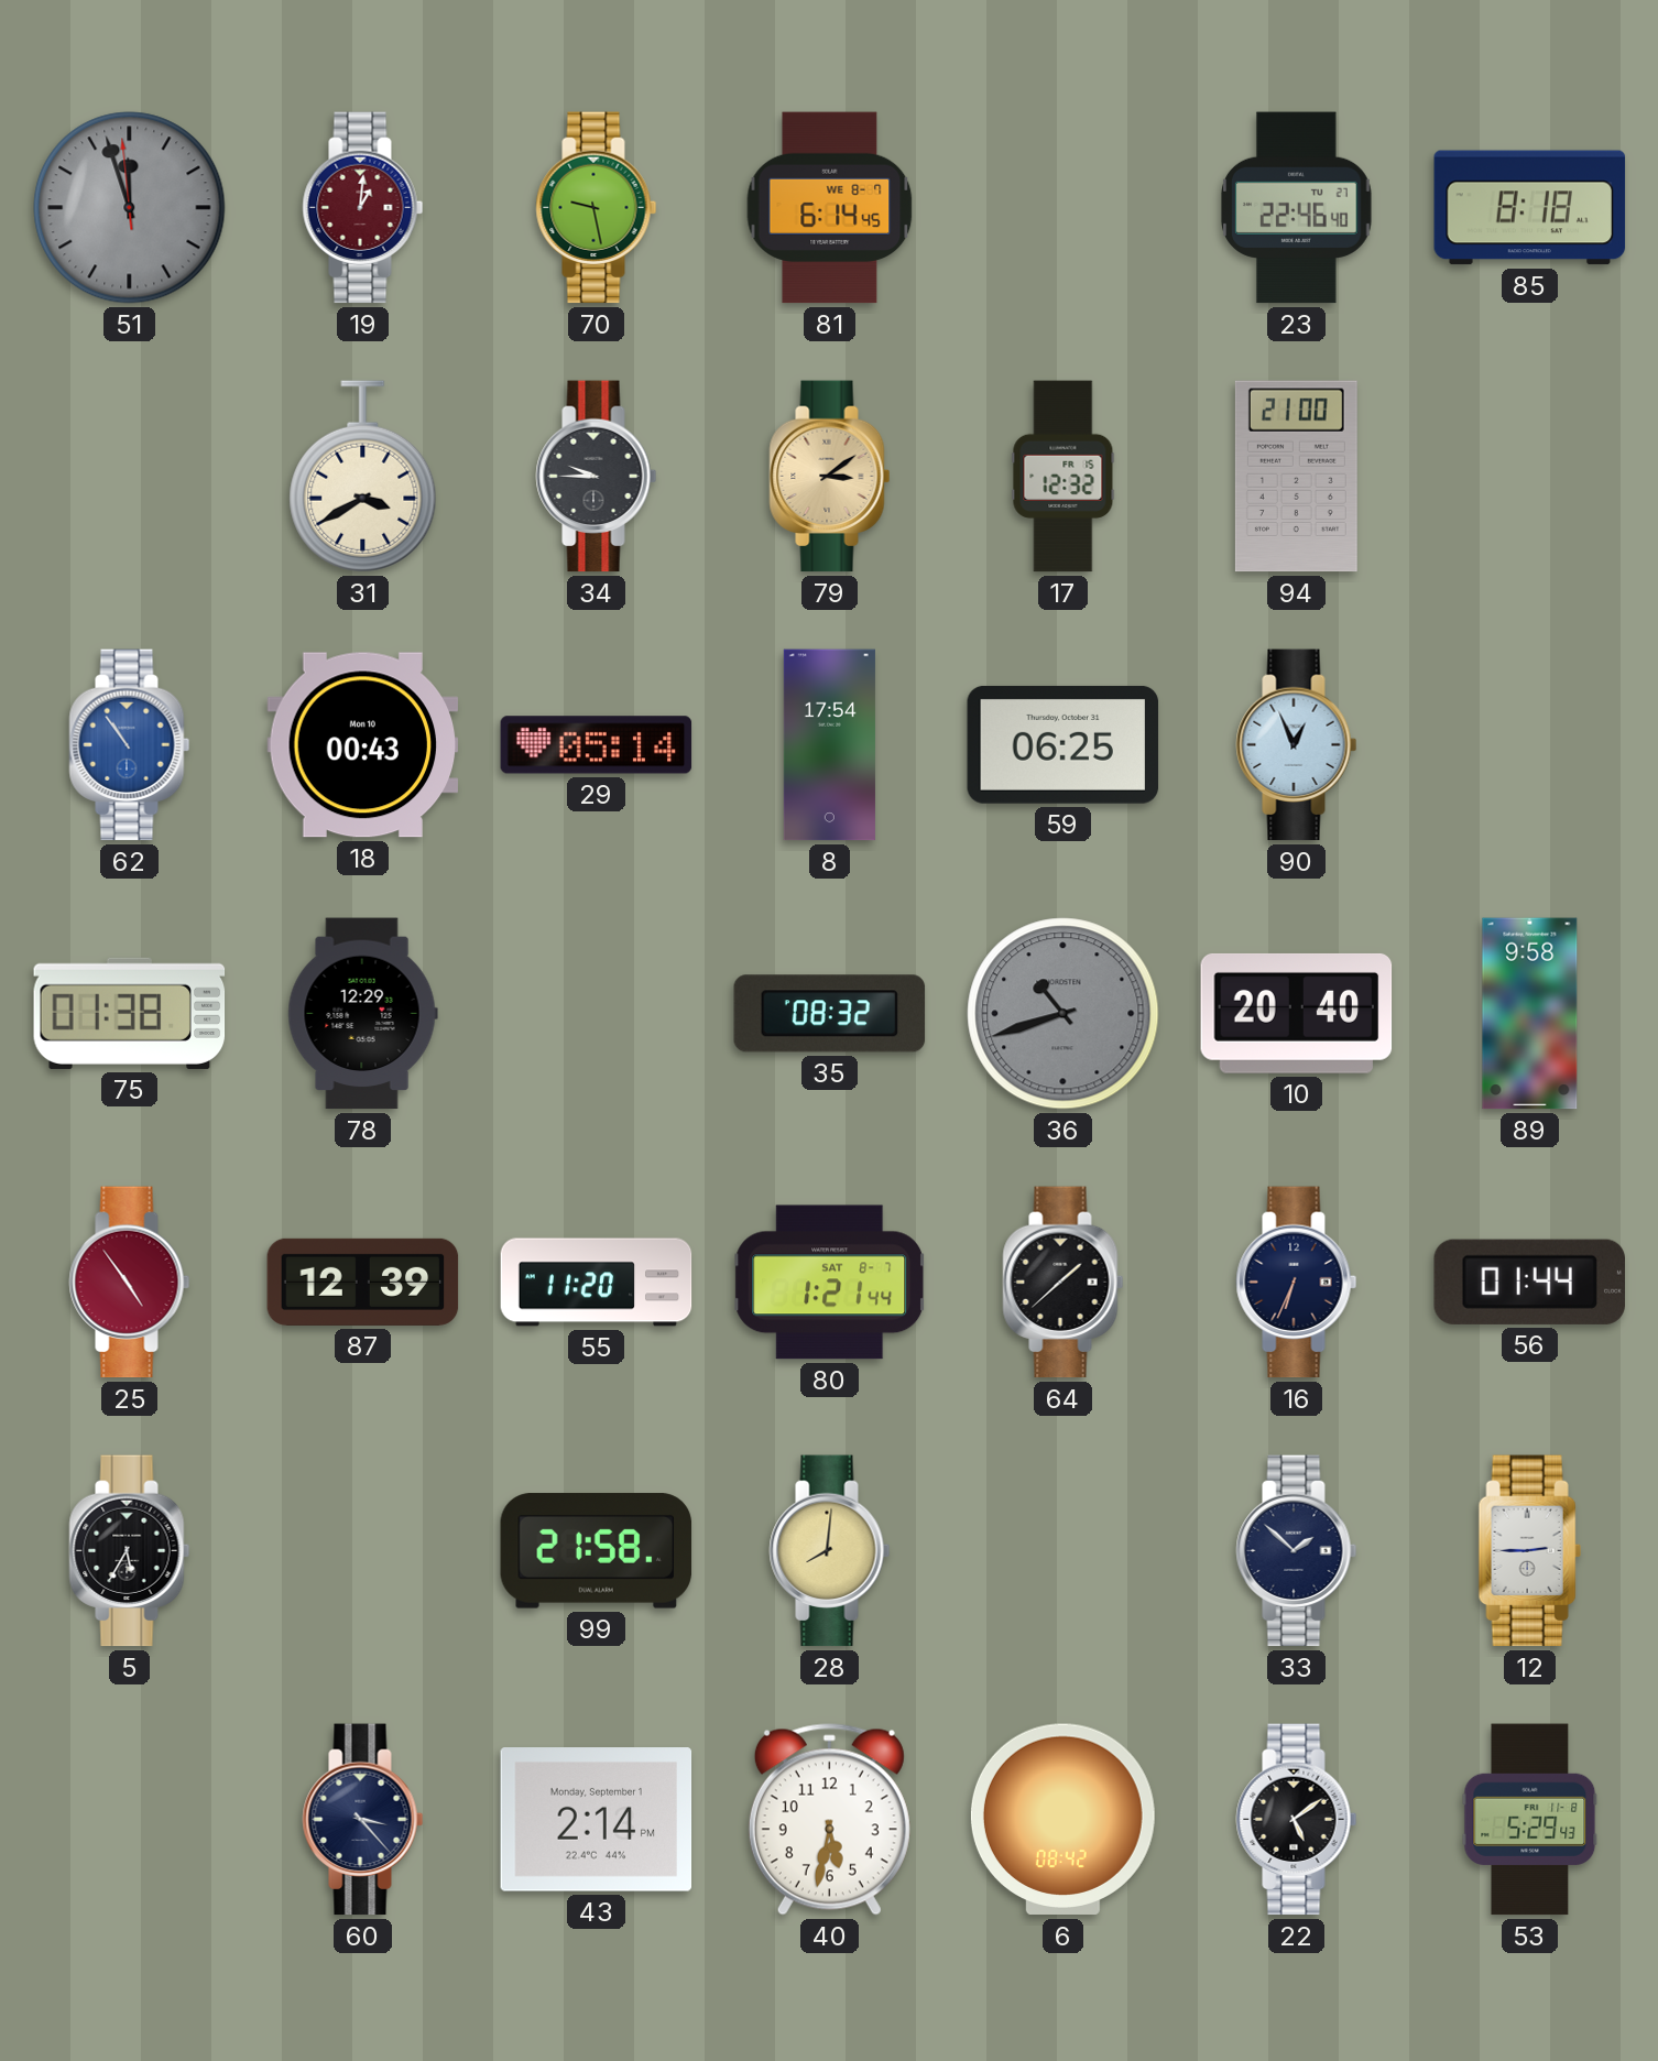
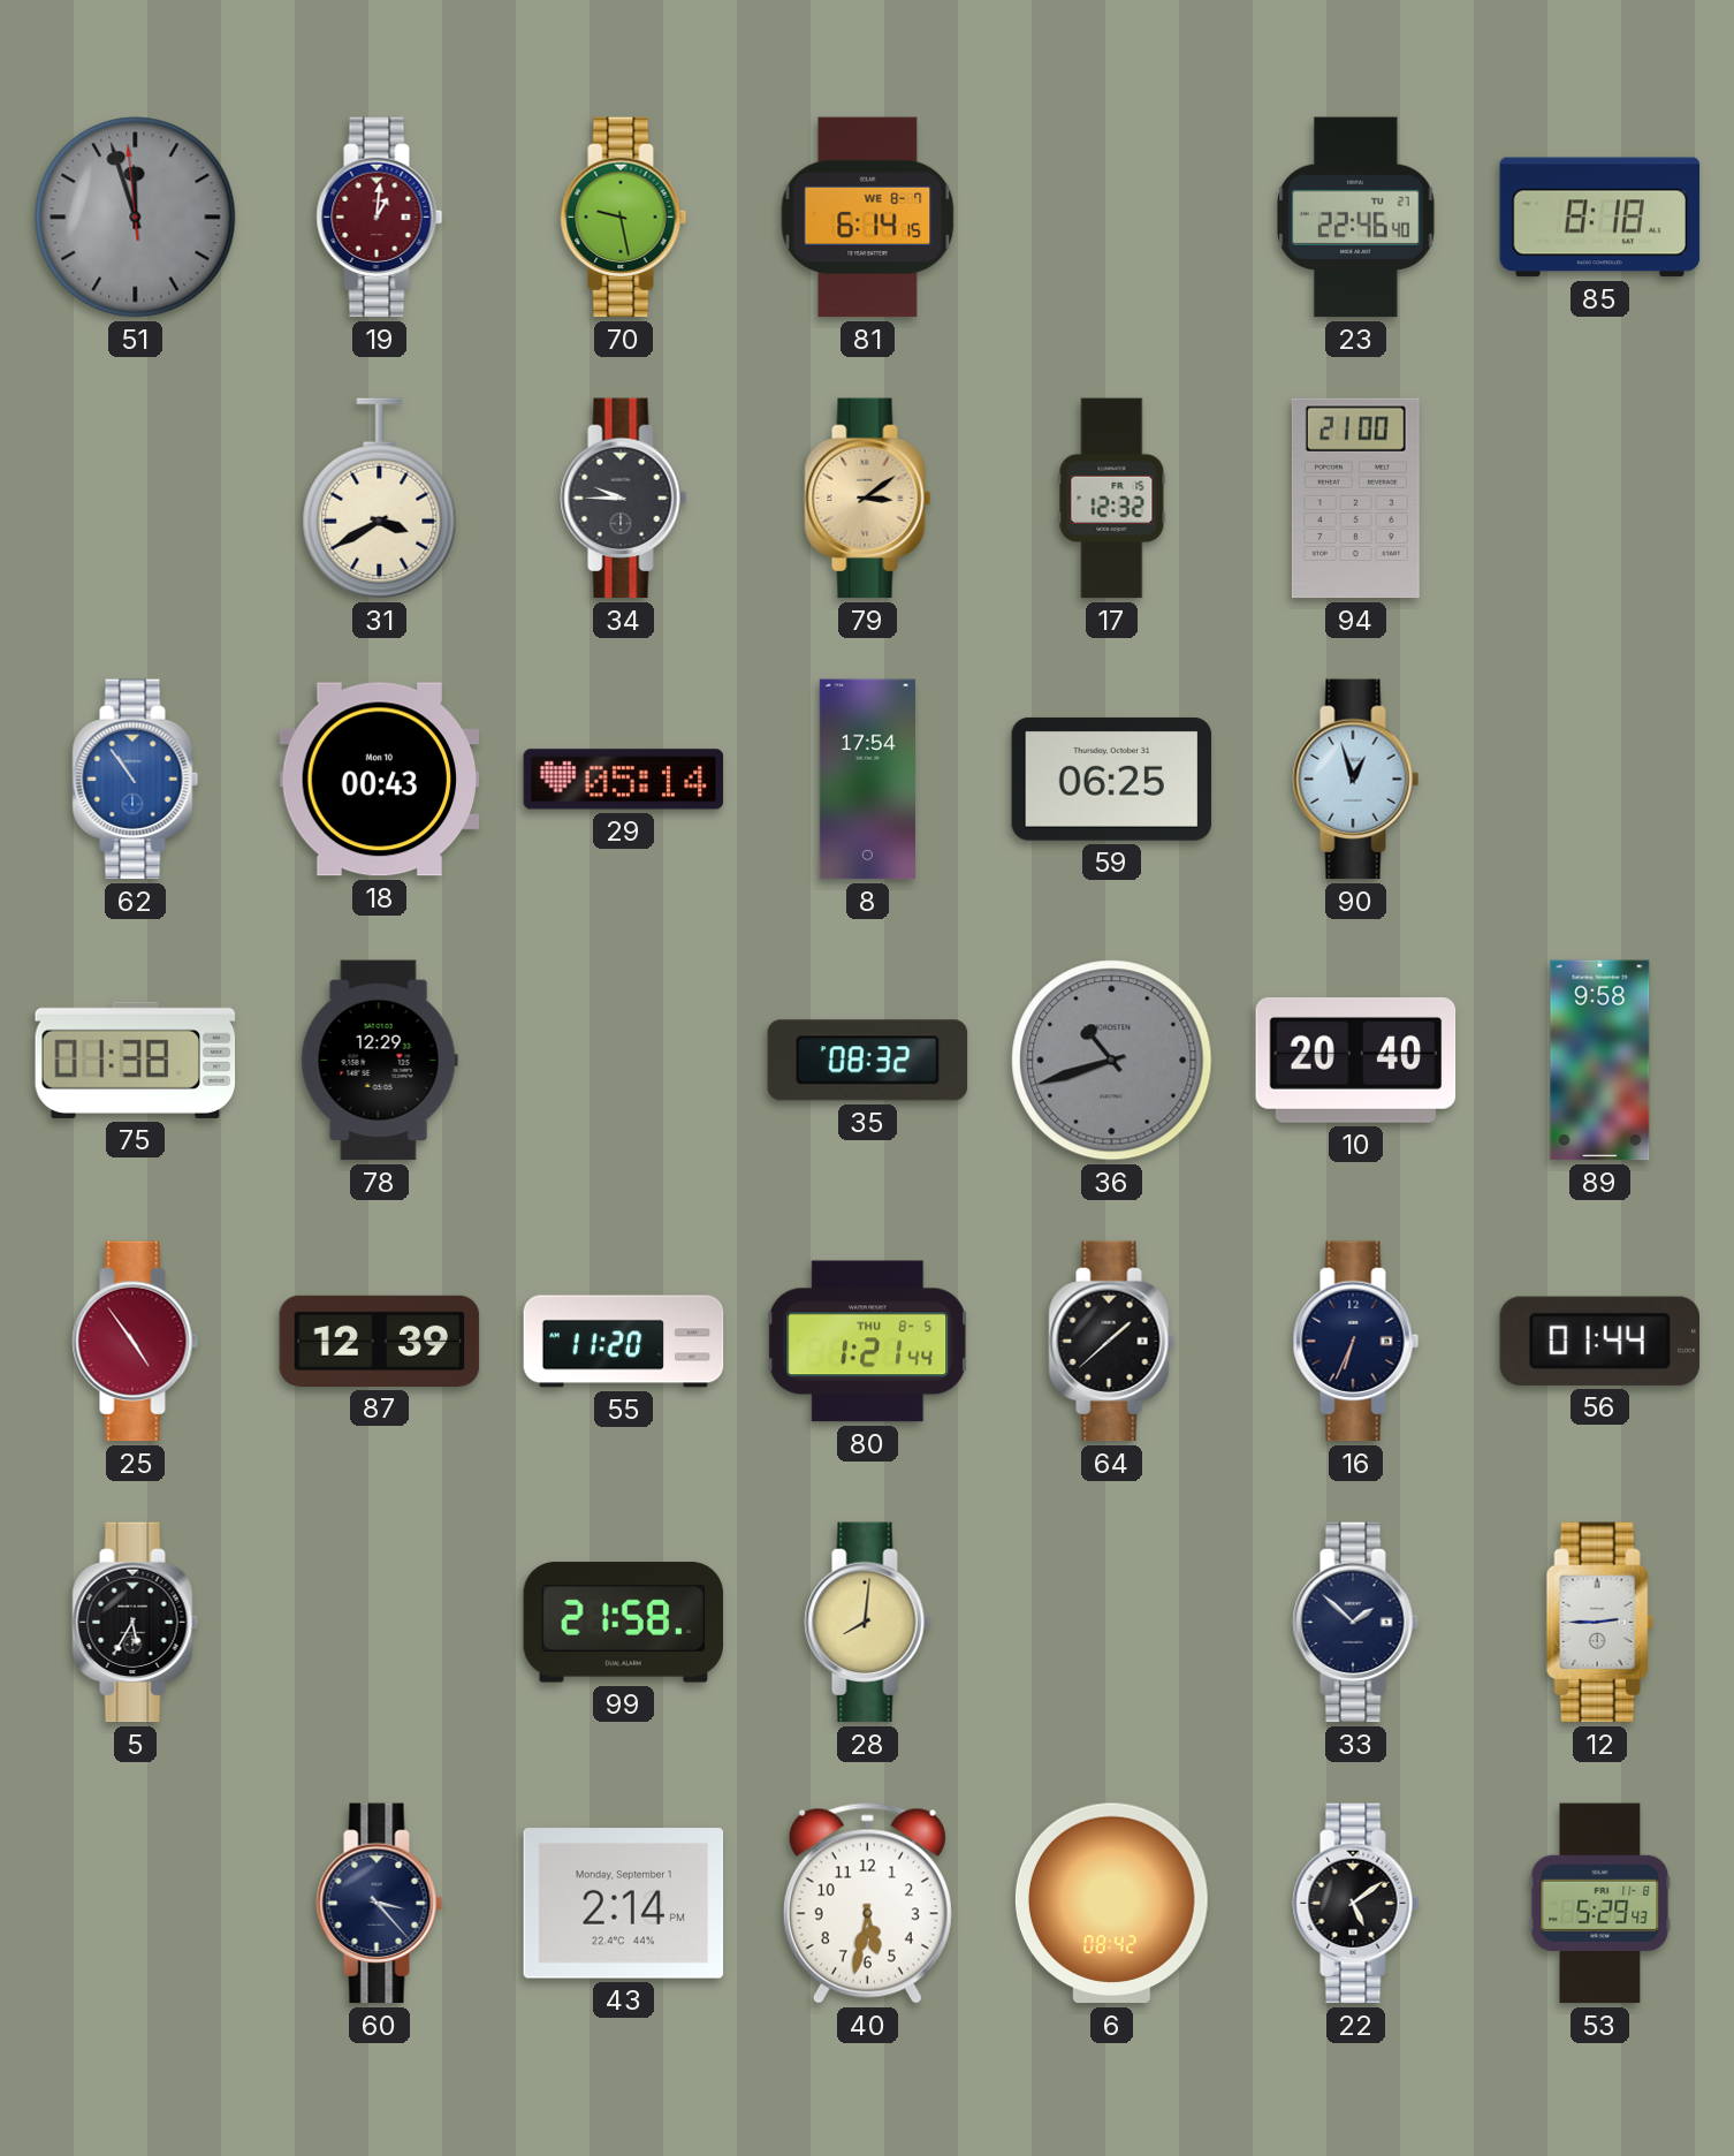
81: 6:14:45 -> 6:14:15
90: 12:56 -> 12:57
80 date: SAT 8-7 -> THU 8-5
